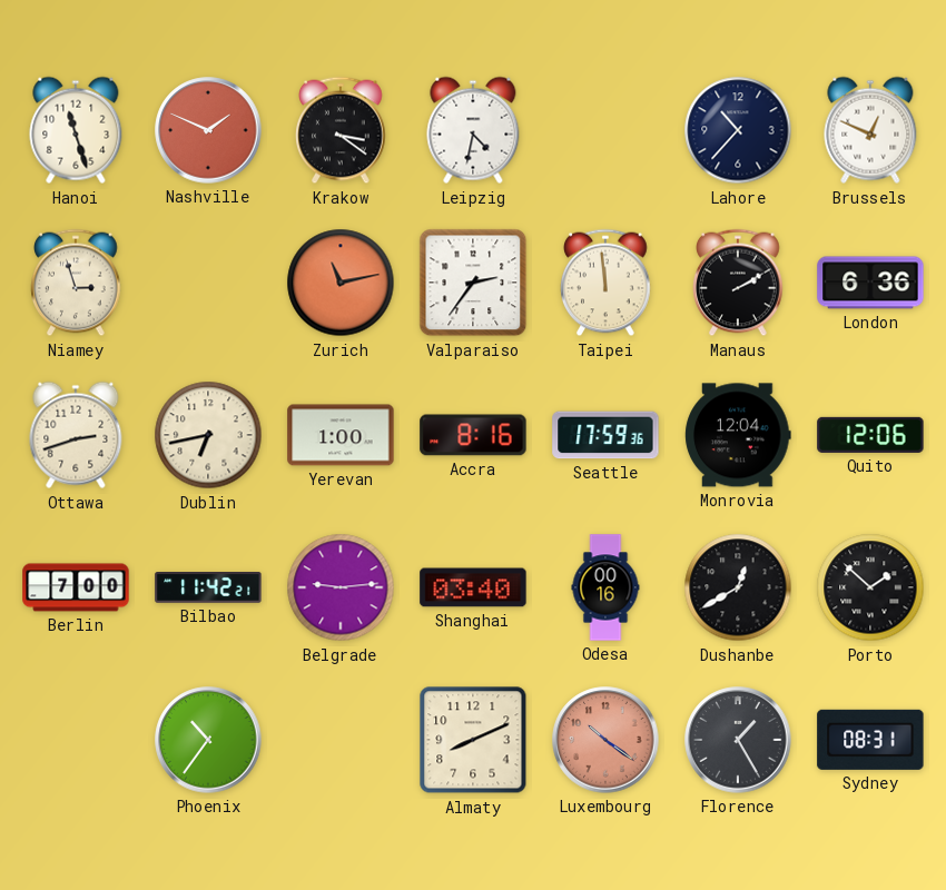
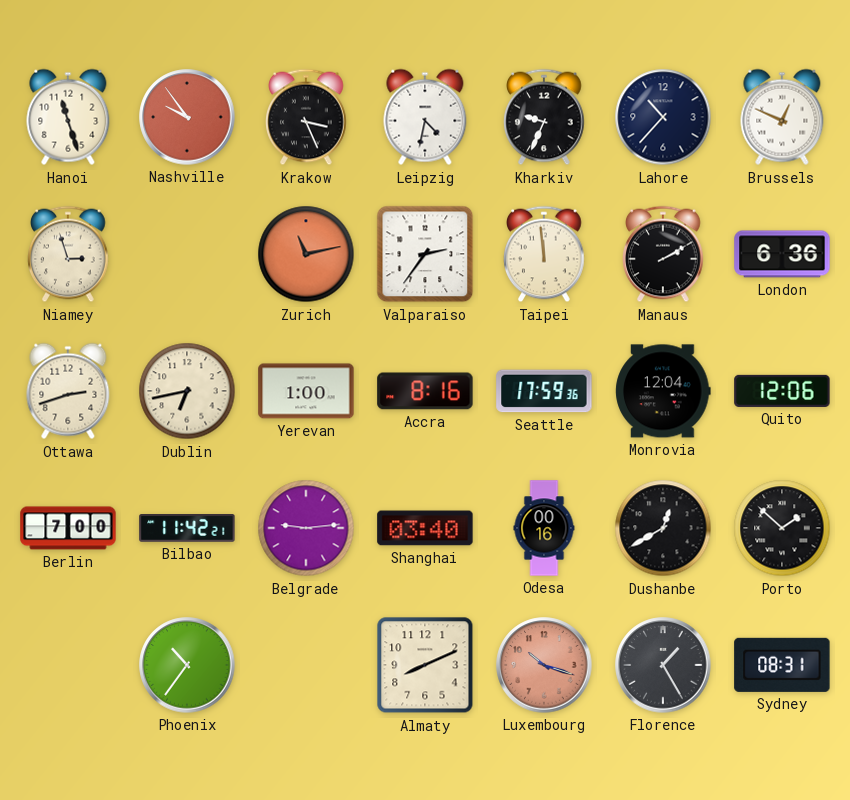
Nashville: 1:49 -> 9:54
Krakow: 3:21 -> 3:26
Kharkiv: none -> 9:34
Luxembourg: 10:21 -> 10:18
